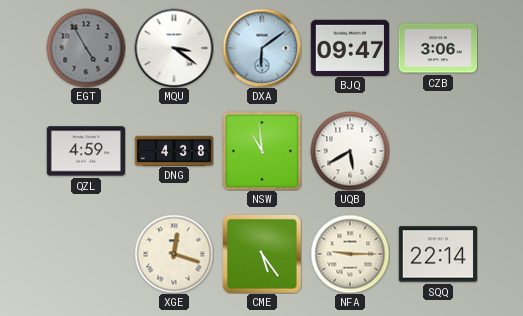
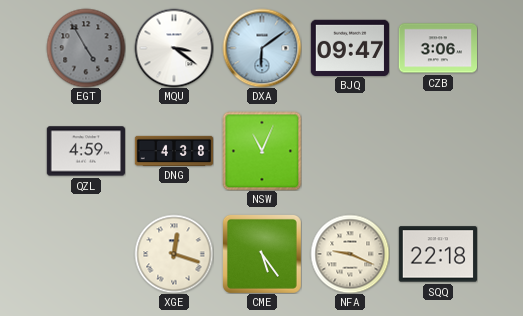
NSW: 10:59 -> 11:04
UQB: 5:40 -> none
NFA: 9:15 -> 9:19
SQQ: 22:14 -> 22:18
